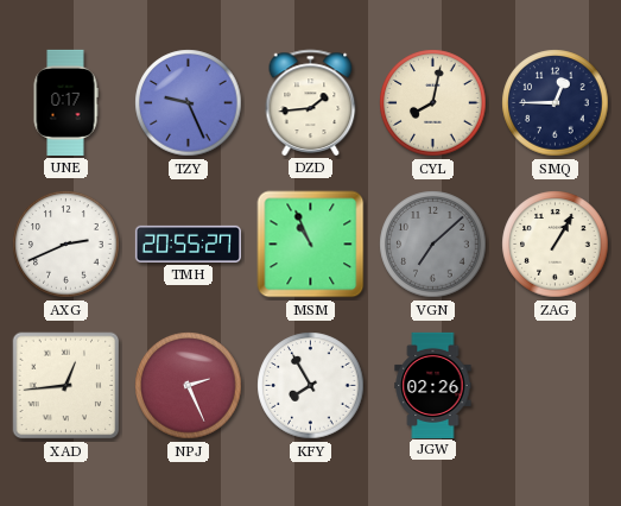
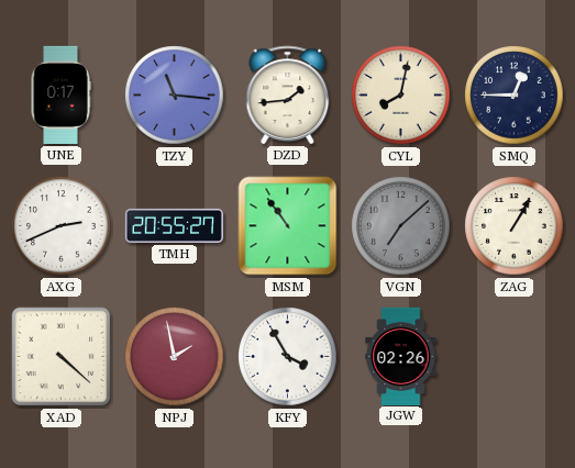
TZY: 9:26 -> 11:16
MSM: 10:56 -> 10:54
XAD: 12:44 -> 4:22
NPJ: 2:26 -> 1:58
KFY: 7:55 -> 3:55
